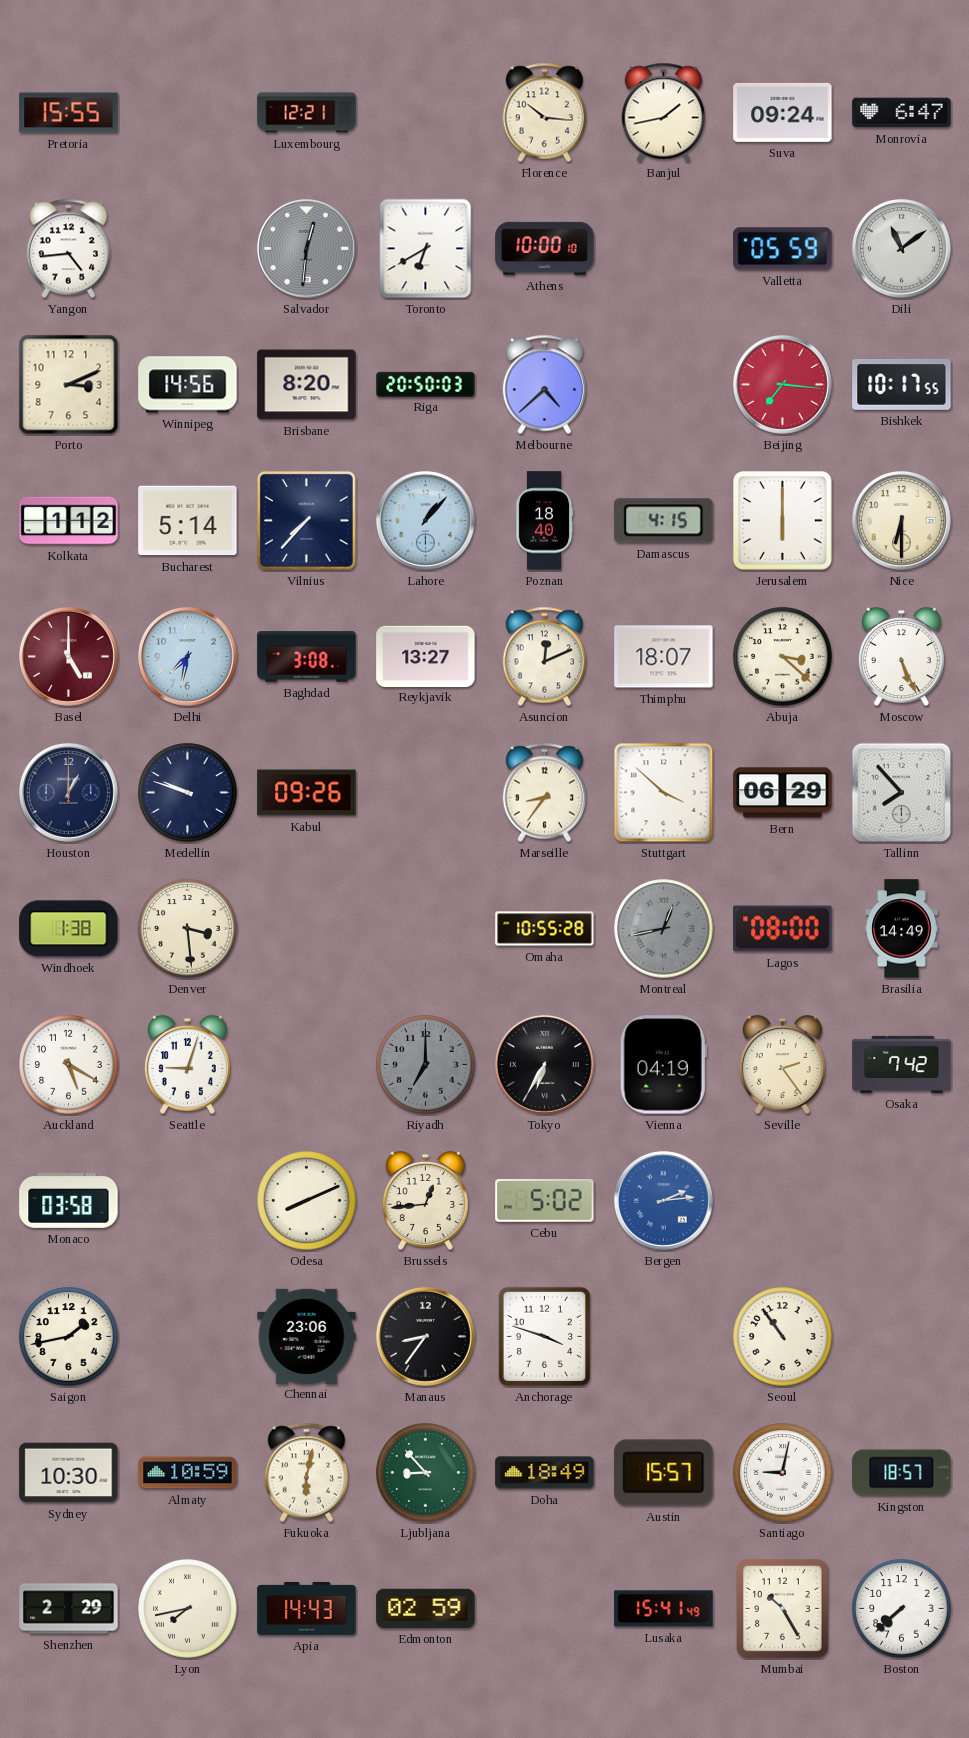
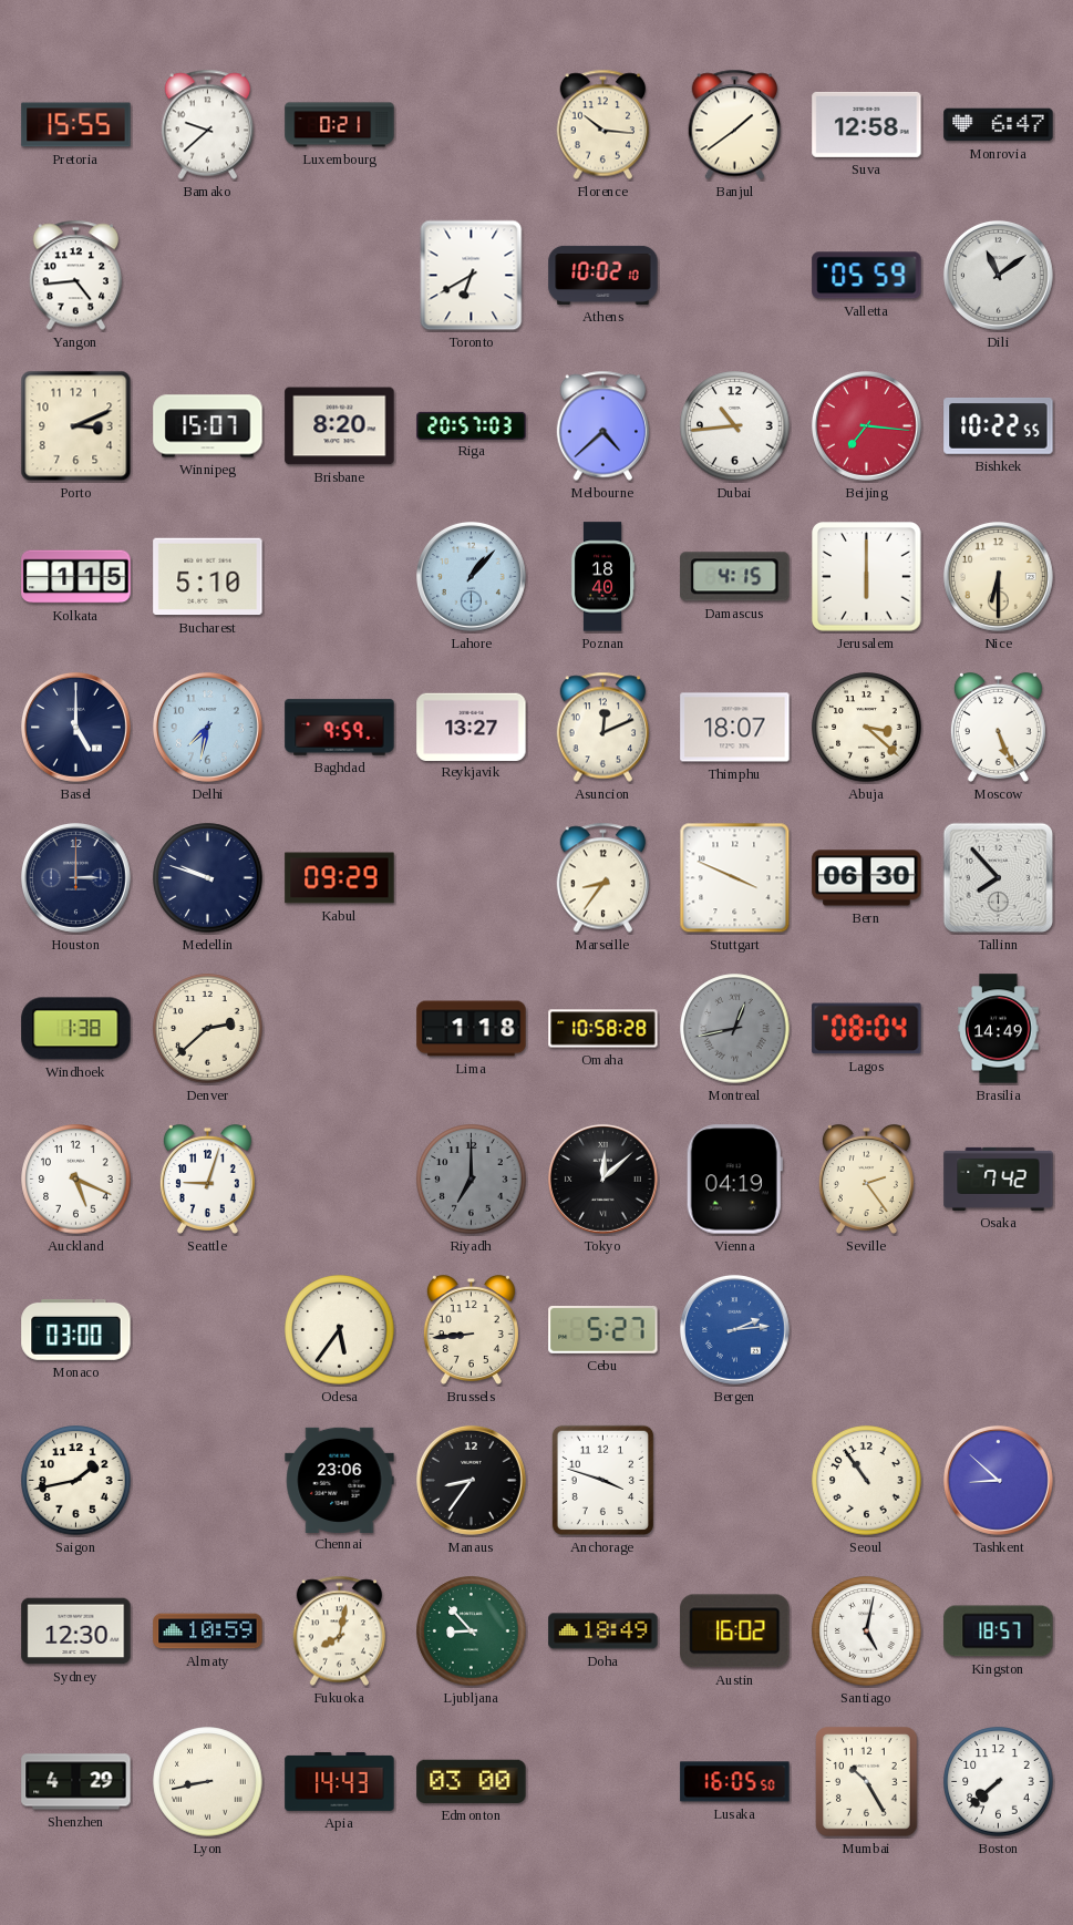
Bamako: none -> 9:38
Luxembourg: 12:21 -> 0:21
Banjul: 1:43 -> 1:39
Suva: 09:24 -> 12:58
Salvador: 12:31 -> none
Athens: 10:00 -> 10:02
Winnipeg: 14:56 -> 15:07
Riga: 20:50 -> 20:57
Dubai: none -> 10:44
Bishkek: 10:17 -> 10:22
Kolkata: 1:12 -> 1:15
Bucharest: 5:14 -> 5:10
Vilnius: 7:37 -> none
Basel dial: burgundy -> navy
Baghdad: 3:08 -> 9:59
Houston: 1:00 -> 3:00
Kabul: 09:26 -> 09:29
Stuttgart: 3:52 -> 3:49
Bern: 06:29 -> 06:30
Denver: 3:29 -> 2:38
Lima: none -> 1:18
Omaha: 10:55 -> 10:58
Lagos: 08:00 -> 08:04
Auckland: 5:20 -> 5:19
Tokyo: 6:35 -> 12:08
Monaco: 03:58 -> 03:00
Odesa: 8:11 -> 5:36
Brussels: 12:44 -> 8:44
Cebu: 5:02 -> 5:27
Tashkent: none -> 8:52
Sydney: 10:30 -> 12:30
Fukuoka: 6:02 -> 8:02
Austin: 15:57 -> 16:02
Santiago: 9:02 -> 5:02
Shenzhen: 2:29 -> 4:29
Lyon: 7:43 -> 8:43
Edmonton: 02:59 -> 03:00
Lusaka: 15:41 -> 16:05
